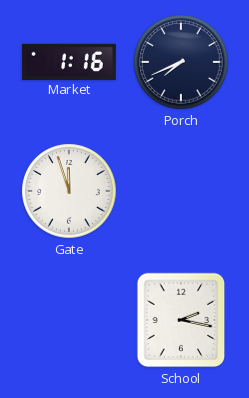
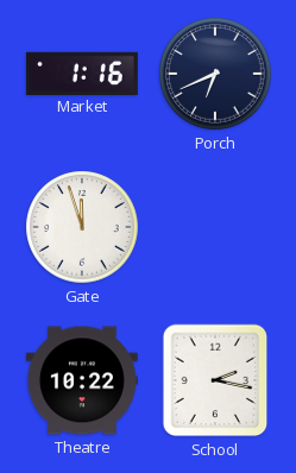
Porch: 7:41 -> 6:41
Theatre: none -> 10:22
